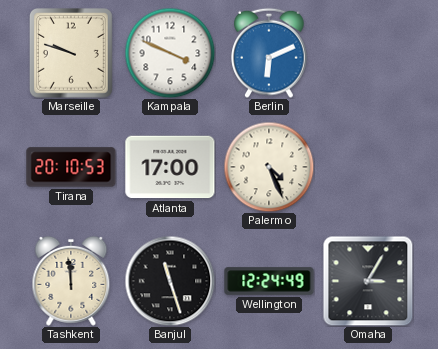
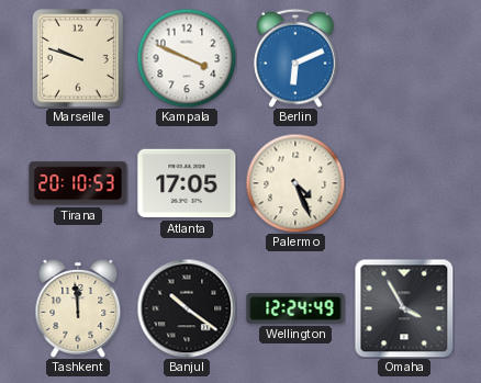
Atlanta: 17:00 -> 17:05
Banjul: 11:27 -> 10:21
Omaha: 3:05 -> 3:55
